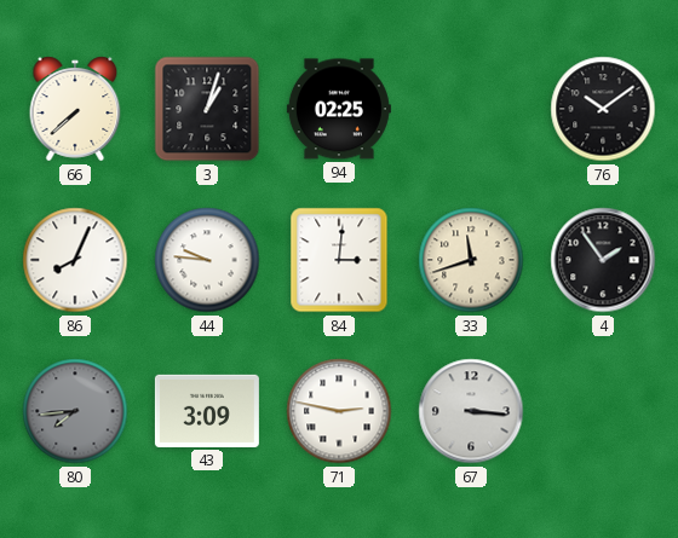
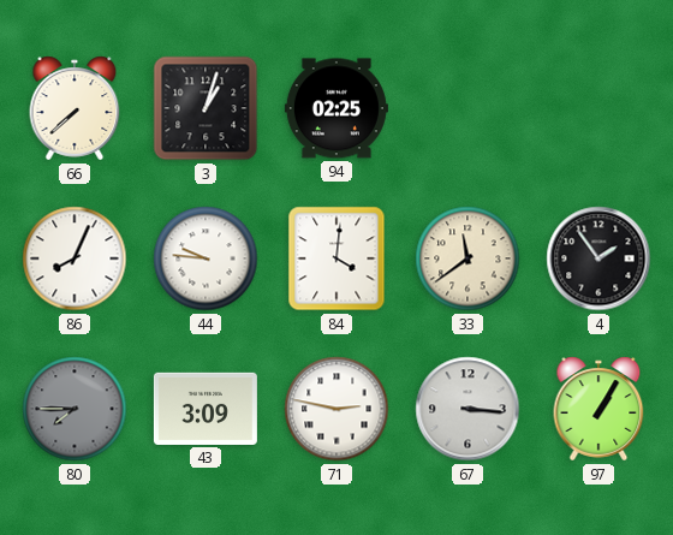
76: 10:09 -> none
84: 3:01 -> 4:01
33: 11:42 -> 11:39
80: 7:44 -> 7:45
97: none -> 1:05
